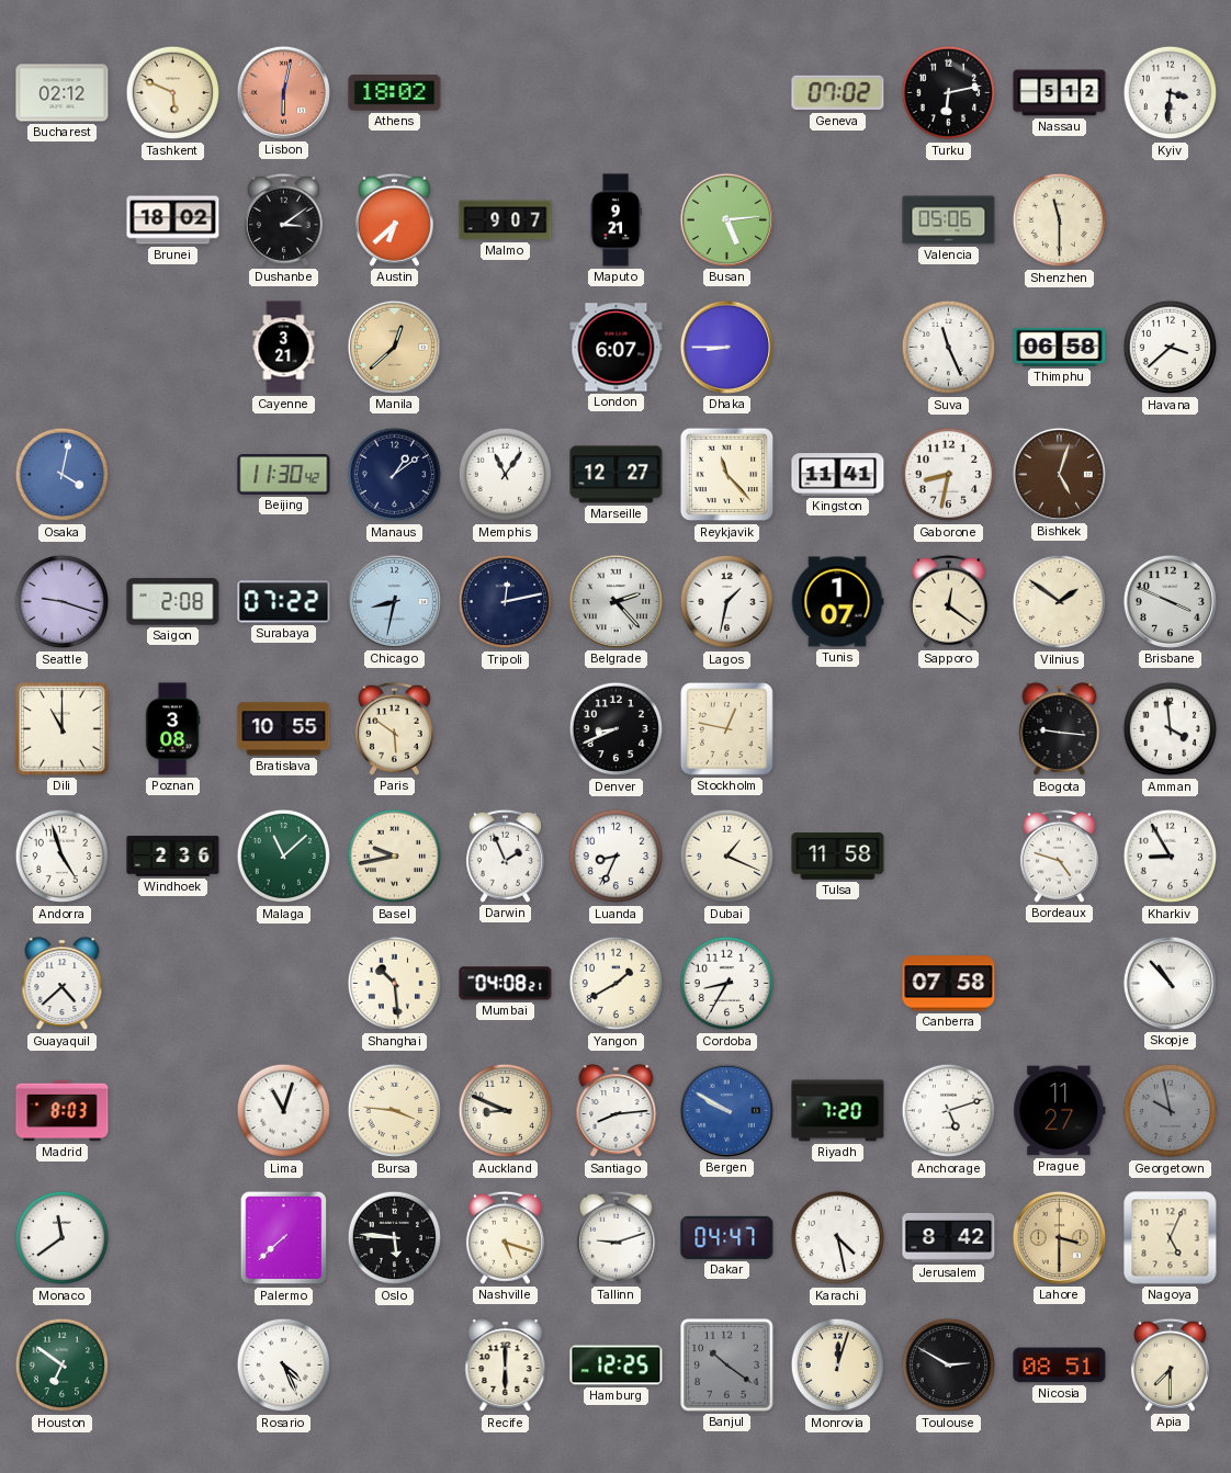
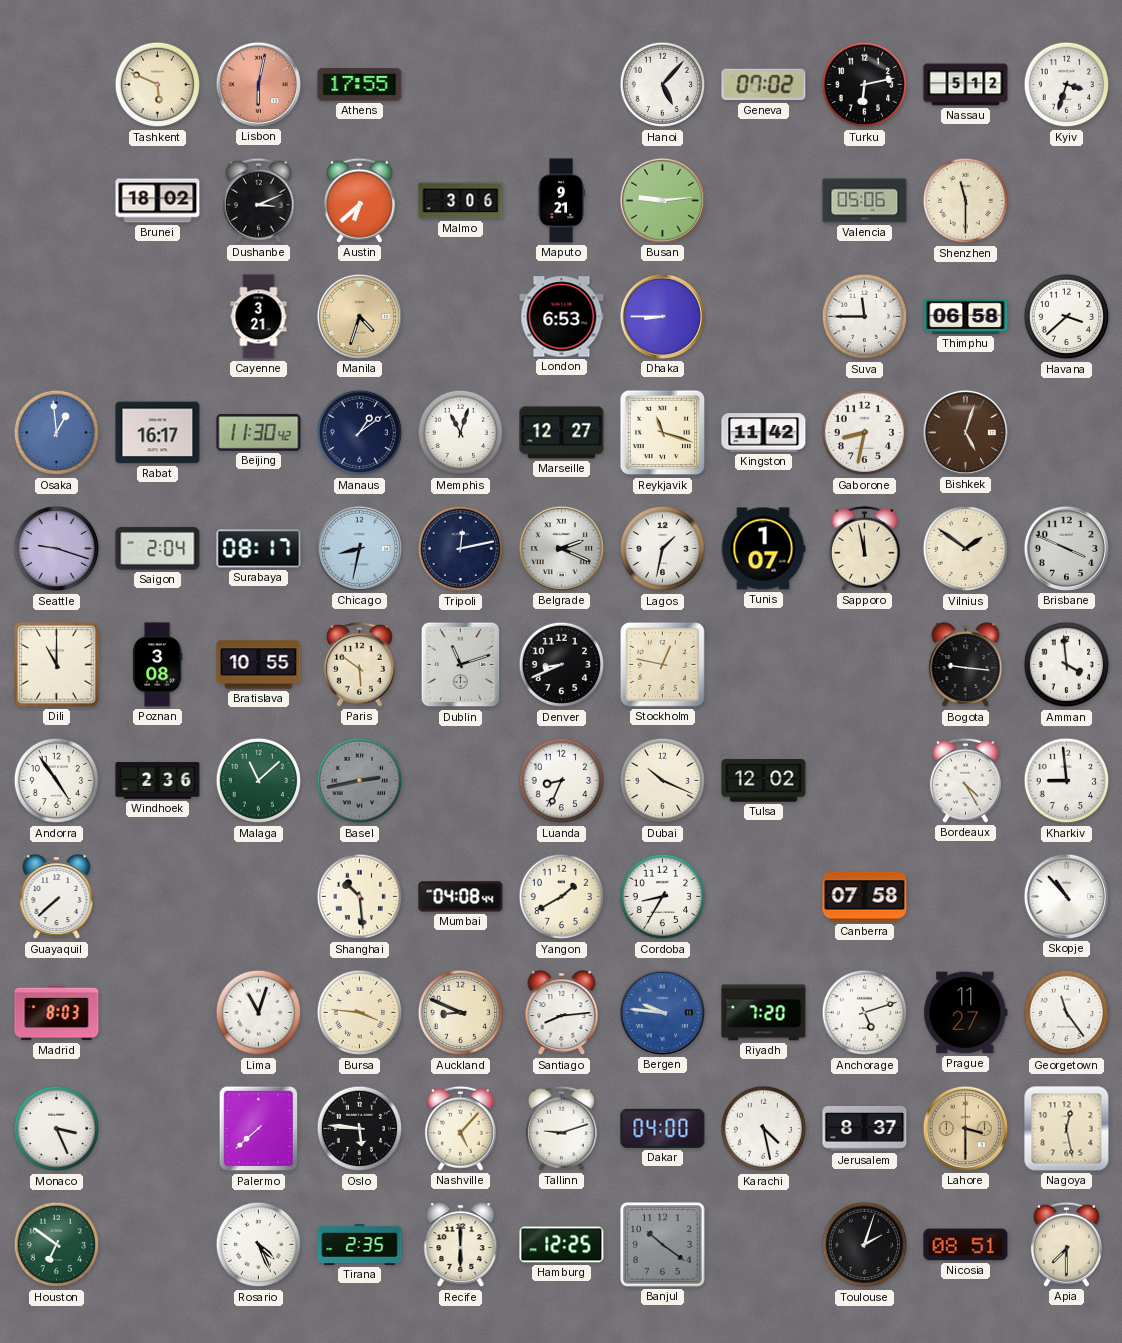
Bucharest: 02:12 -> none
Athens: 18:02 -> 17:55
Hanoi: none -> 5:07
Kyiv: 3:31 -> 3:33
Dushanbe: 3:09 -> 3:11
Malmo: 9:07 -> 3:06
Busan: 5:14 -> 9:14
Manila: 12:38 -> 4:33
London: 6:07 -> 6:53
Suva: 11:26 -> 11:45
Osaka: 4:02 -> 12:59
Rabat: none -> 16:17
Memphis: 11:06 -> 11:03
Reykjavik: 11:23 -> 11:18
Kingston: 11:41 -> 11:42
Saigon: 2:08 -> 2:04
Surabaya: 07:22 -> 08:17
Belgrade: 2:23 -> 2:19
Sapporo: 12:21 -> 11:58
Dublin: none -> 11:12
Andorra: 4:57 -> 4:54
Basel: 9:43 -> 2:43
Basel dial: cream -> grey
Darwin: 1:56 -> none
Dubai: 1:19 -> 10:19
Tulsa: 11:58 -> 12:02
Bordeaux: 4:48 -> 4:25
Kharkiv: 8:55 -> 8:59
Guayaquil: 4:38 -> 7:38
Mumbai: 04:08:21 -> 04:08:44
Bergen: 9:50 -> 9:46
Georgetown: 9:58 -> 11:24
Georgetown dial: grey -> white
Monaco: 11:39 -> 3:26
Nashville: 5:18 -> 5:07
Dakar: 04:47 -> 04:00
Jerusalem: 8:42 -> 8:37
Nagoya: 5:04 -> 12:28
Tirana: none -> 2:35
Monrovia: 12:03 -> none
Toulouse: 2:50 -> 2:03
